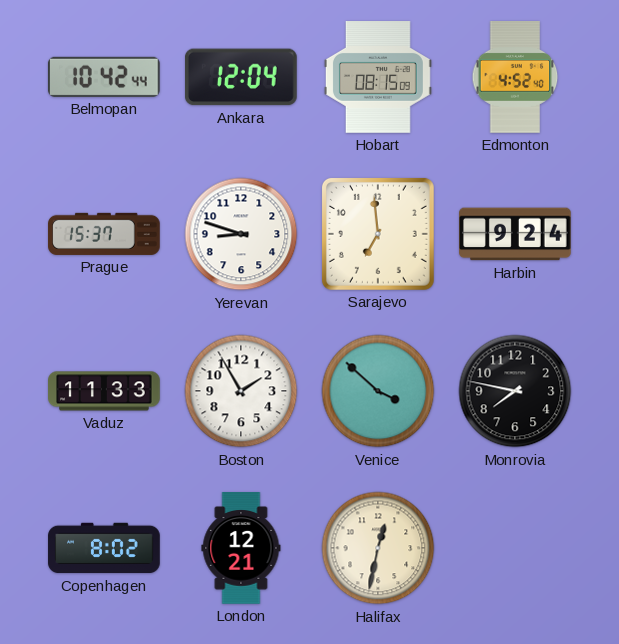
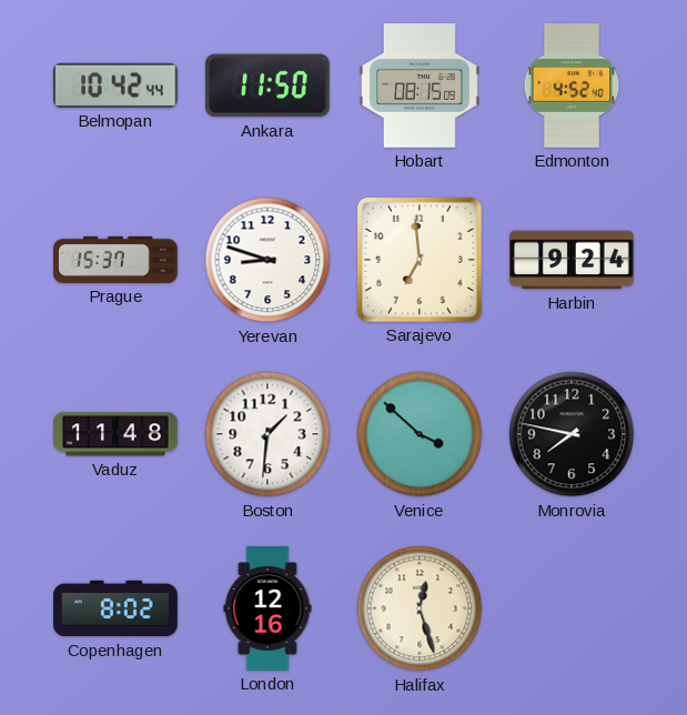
Ankara: 12:04 -> 11:50
Vaduz: 11:33 -> 11:48
Boston: 1:55 -> 1:31
London: 12:21 -> 12:16
Halifax: 12:32 -> 12:27
